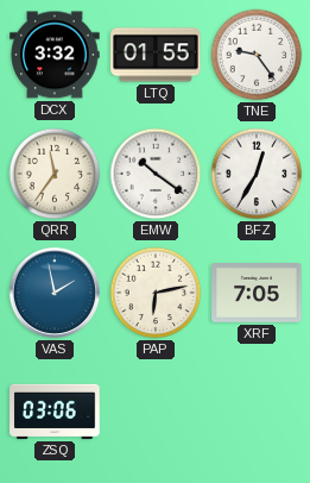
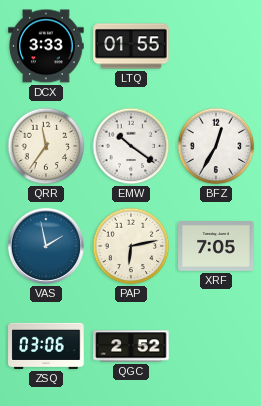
DCX: 3:32 -> 3:33
TNE: 9:24 -> none
QGC: none -> 2:52
